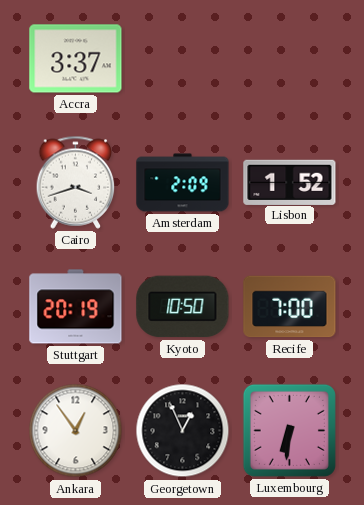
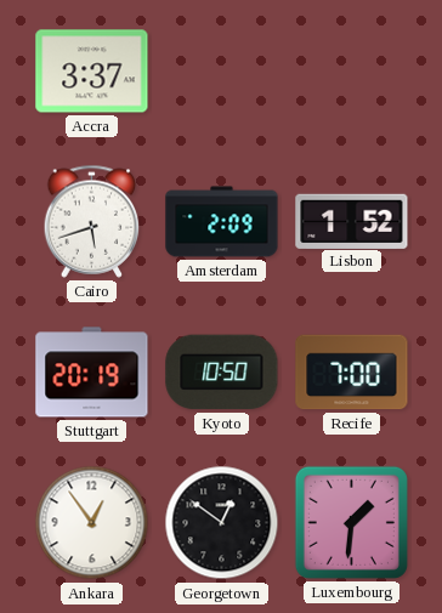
Cairo: 3:42 -> 5:42
Georgetown: 12:56 -> 12:51
Luxembourg: 6:31 -> 1:31
